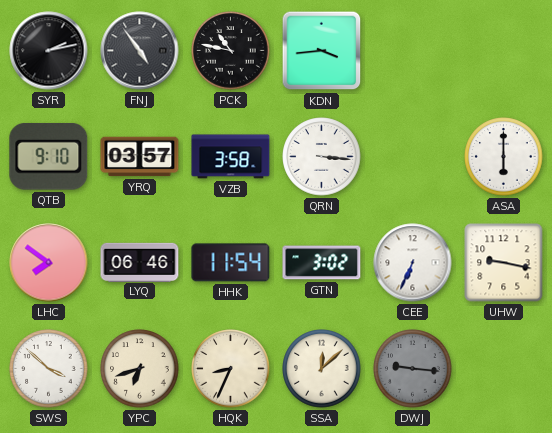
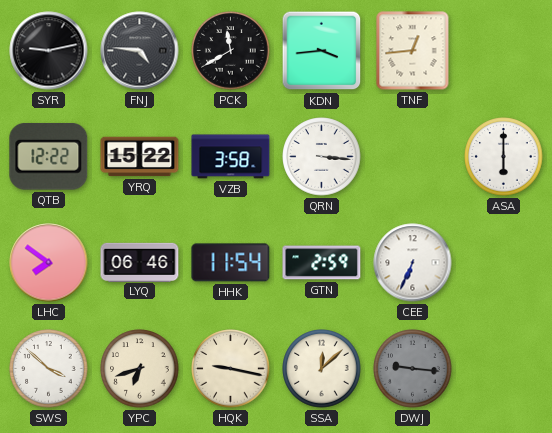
SYR: 2:13 -> 9:13
FNJ: 4:54 -> 4:46
PCK: 10:47 -> 11:40
TNF: none -> 12:44
QTB: 9:10 -> 12:22
YRQ: 03:57 -> 15:22
GTN: 3:02 -> 2:59
UHW: 9:17 -> none
HQK: 8:34 -> 9:17
